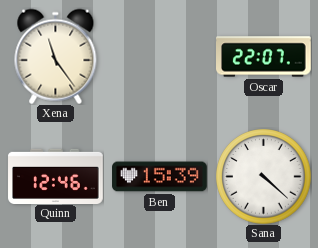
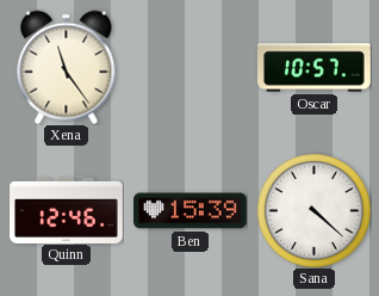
Oscar: 22:07 -> 10:57
